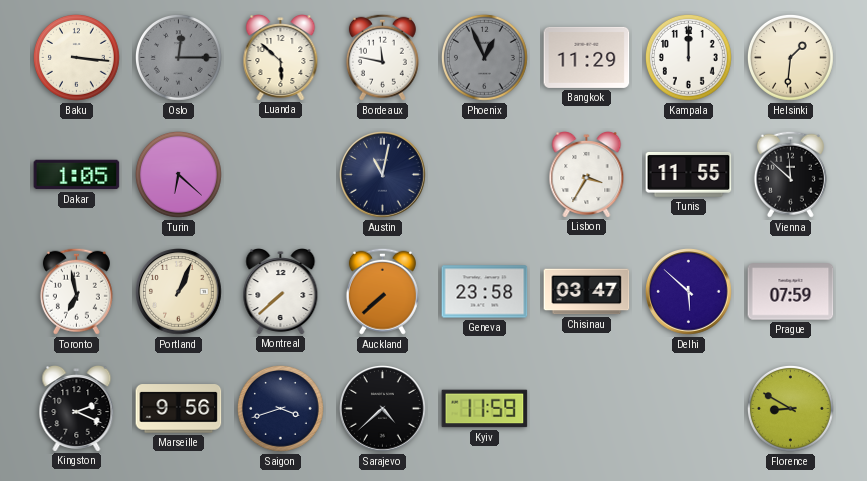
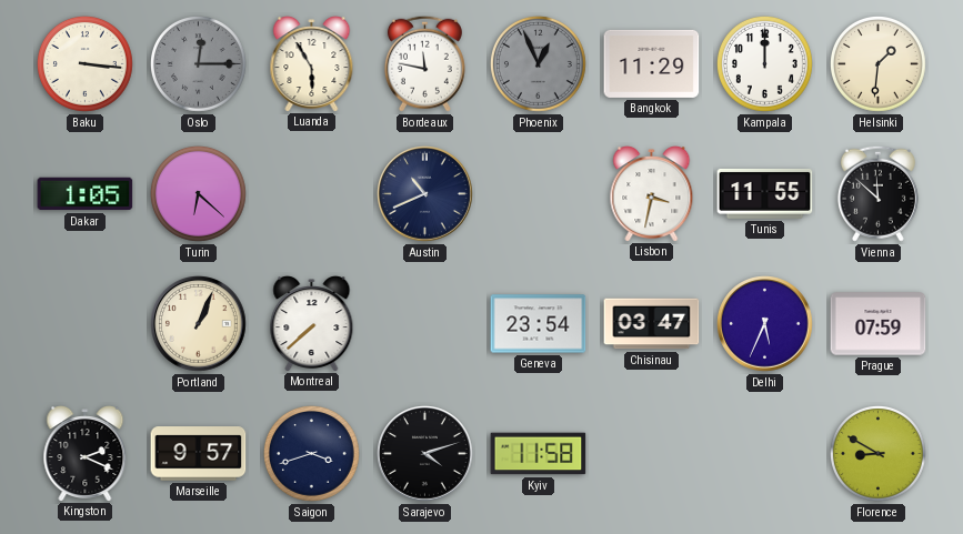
Luanda: 5:52 -> 5:55
Austin: 11:02 -> 10:41
Lisbon: 3:35 -> 3:32
Toronto: 6:58 -> none
Auckland: 7:38 -> none
Geneva: 23:58 -> 23:54
Delhi: 5:52 -> 5:34
Marseille: 9:56 -> 9:57
Sarajevo: 4:38 -> 4:12
Kyiv: 11:59 -> 11:58
